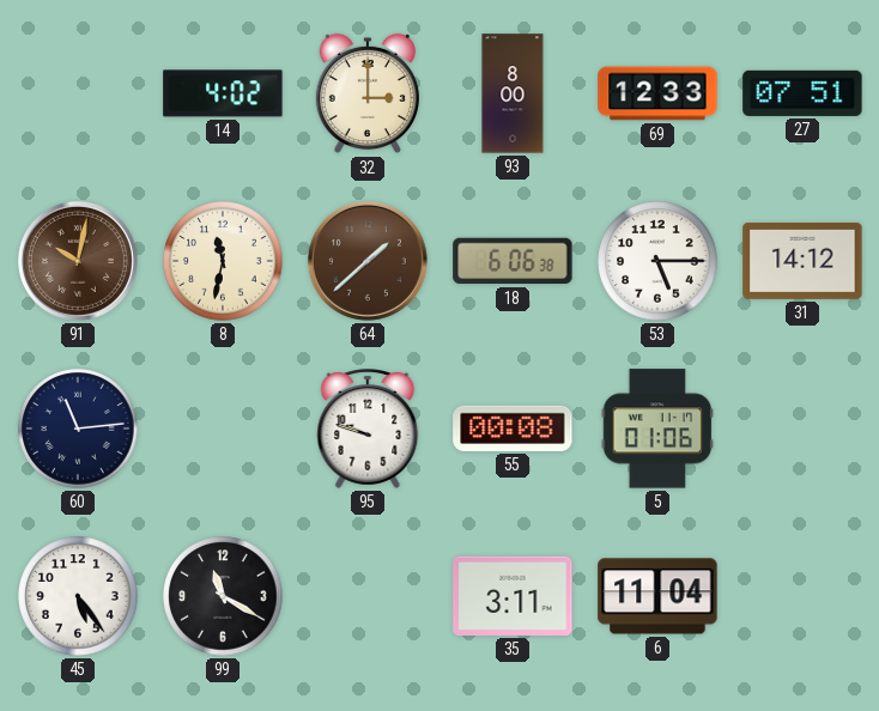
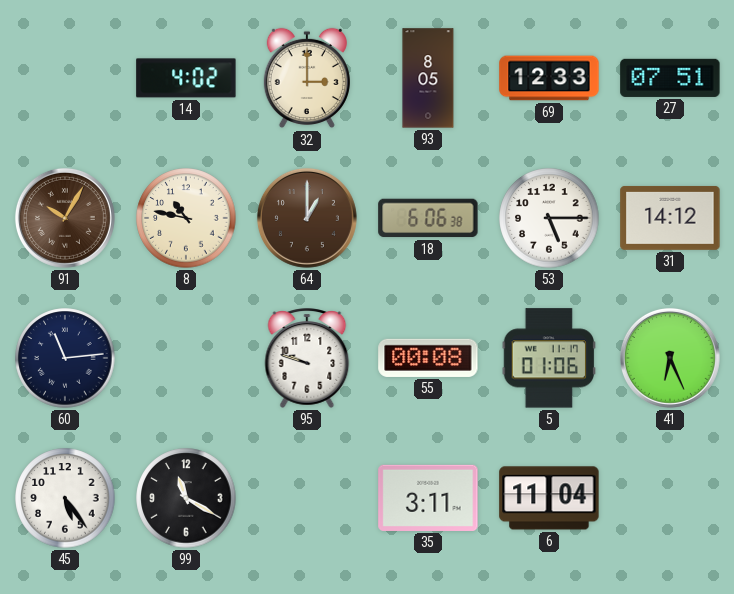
93: 8:00 -> 8:05
91: 10:02 -> 10:05
8: 11:32 -> 10:47
64: 1:38 -> 1:00
41: none -> 6:26
